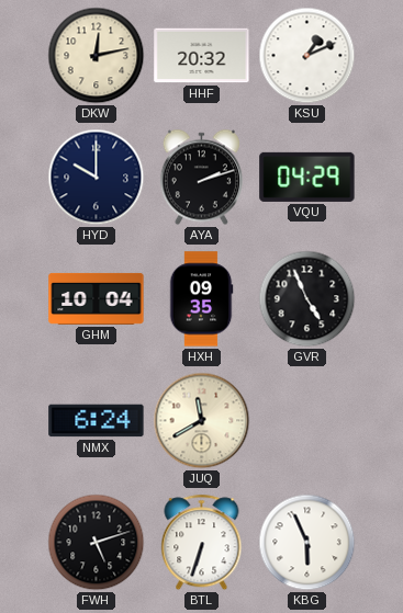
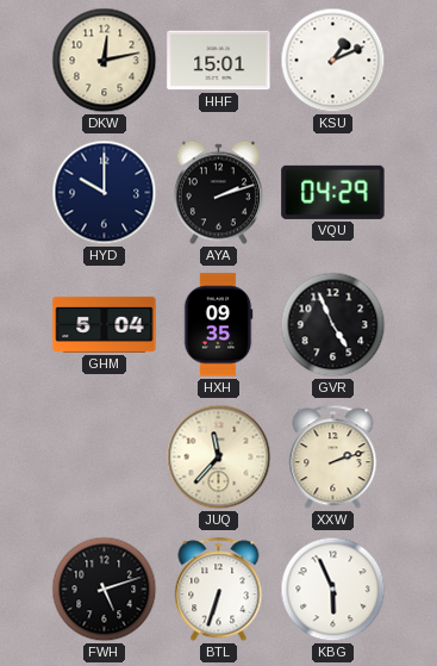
HHF: 20:32 -> 15:01
GHM: 10:04 -> 5:04
NMX: 6:24 -> none
JUQ: 11:40 -> 11:37
XXW: none -> 2:12
